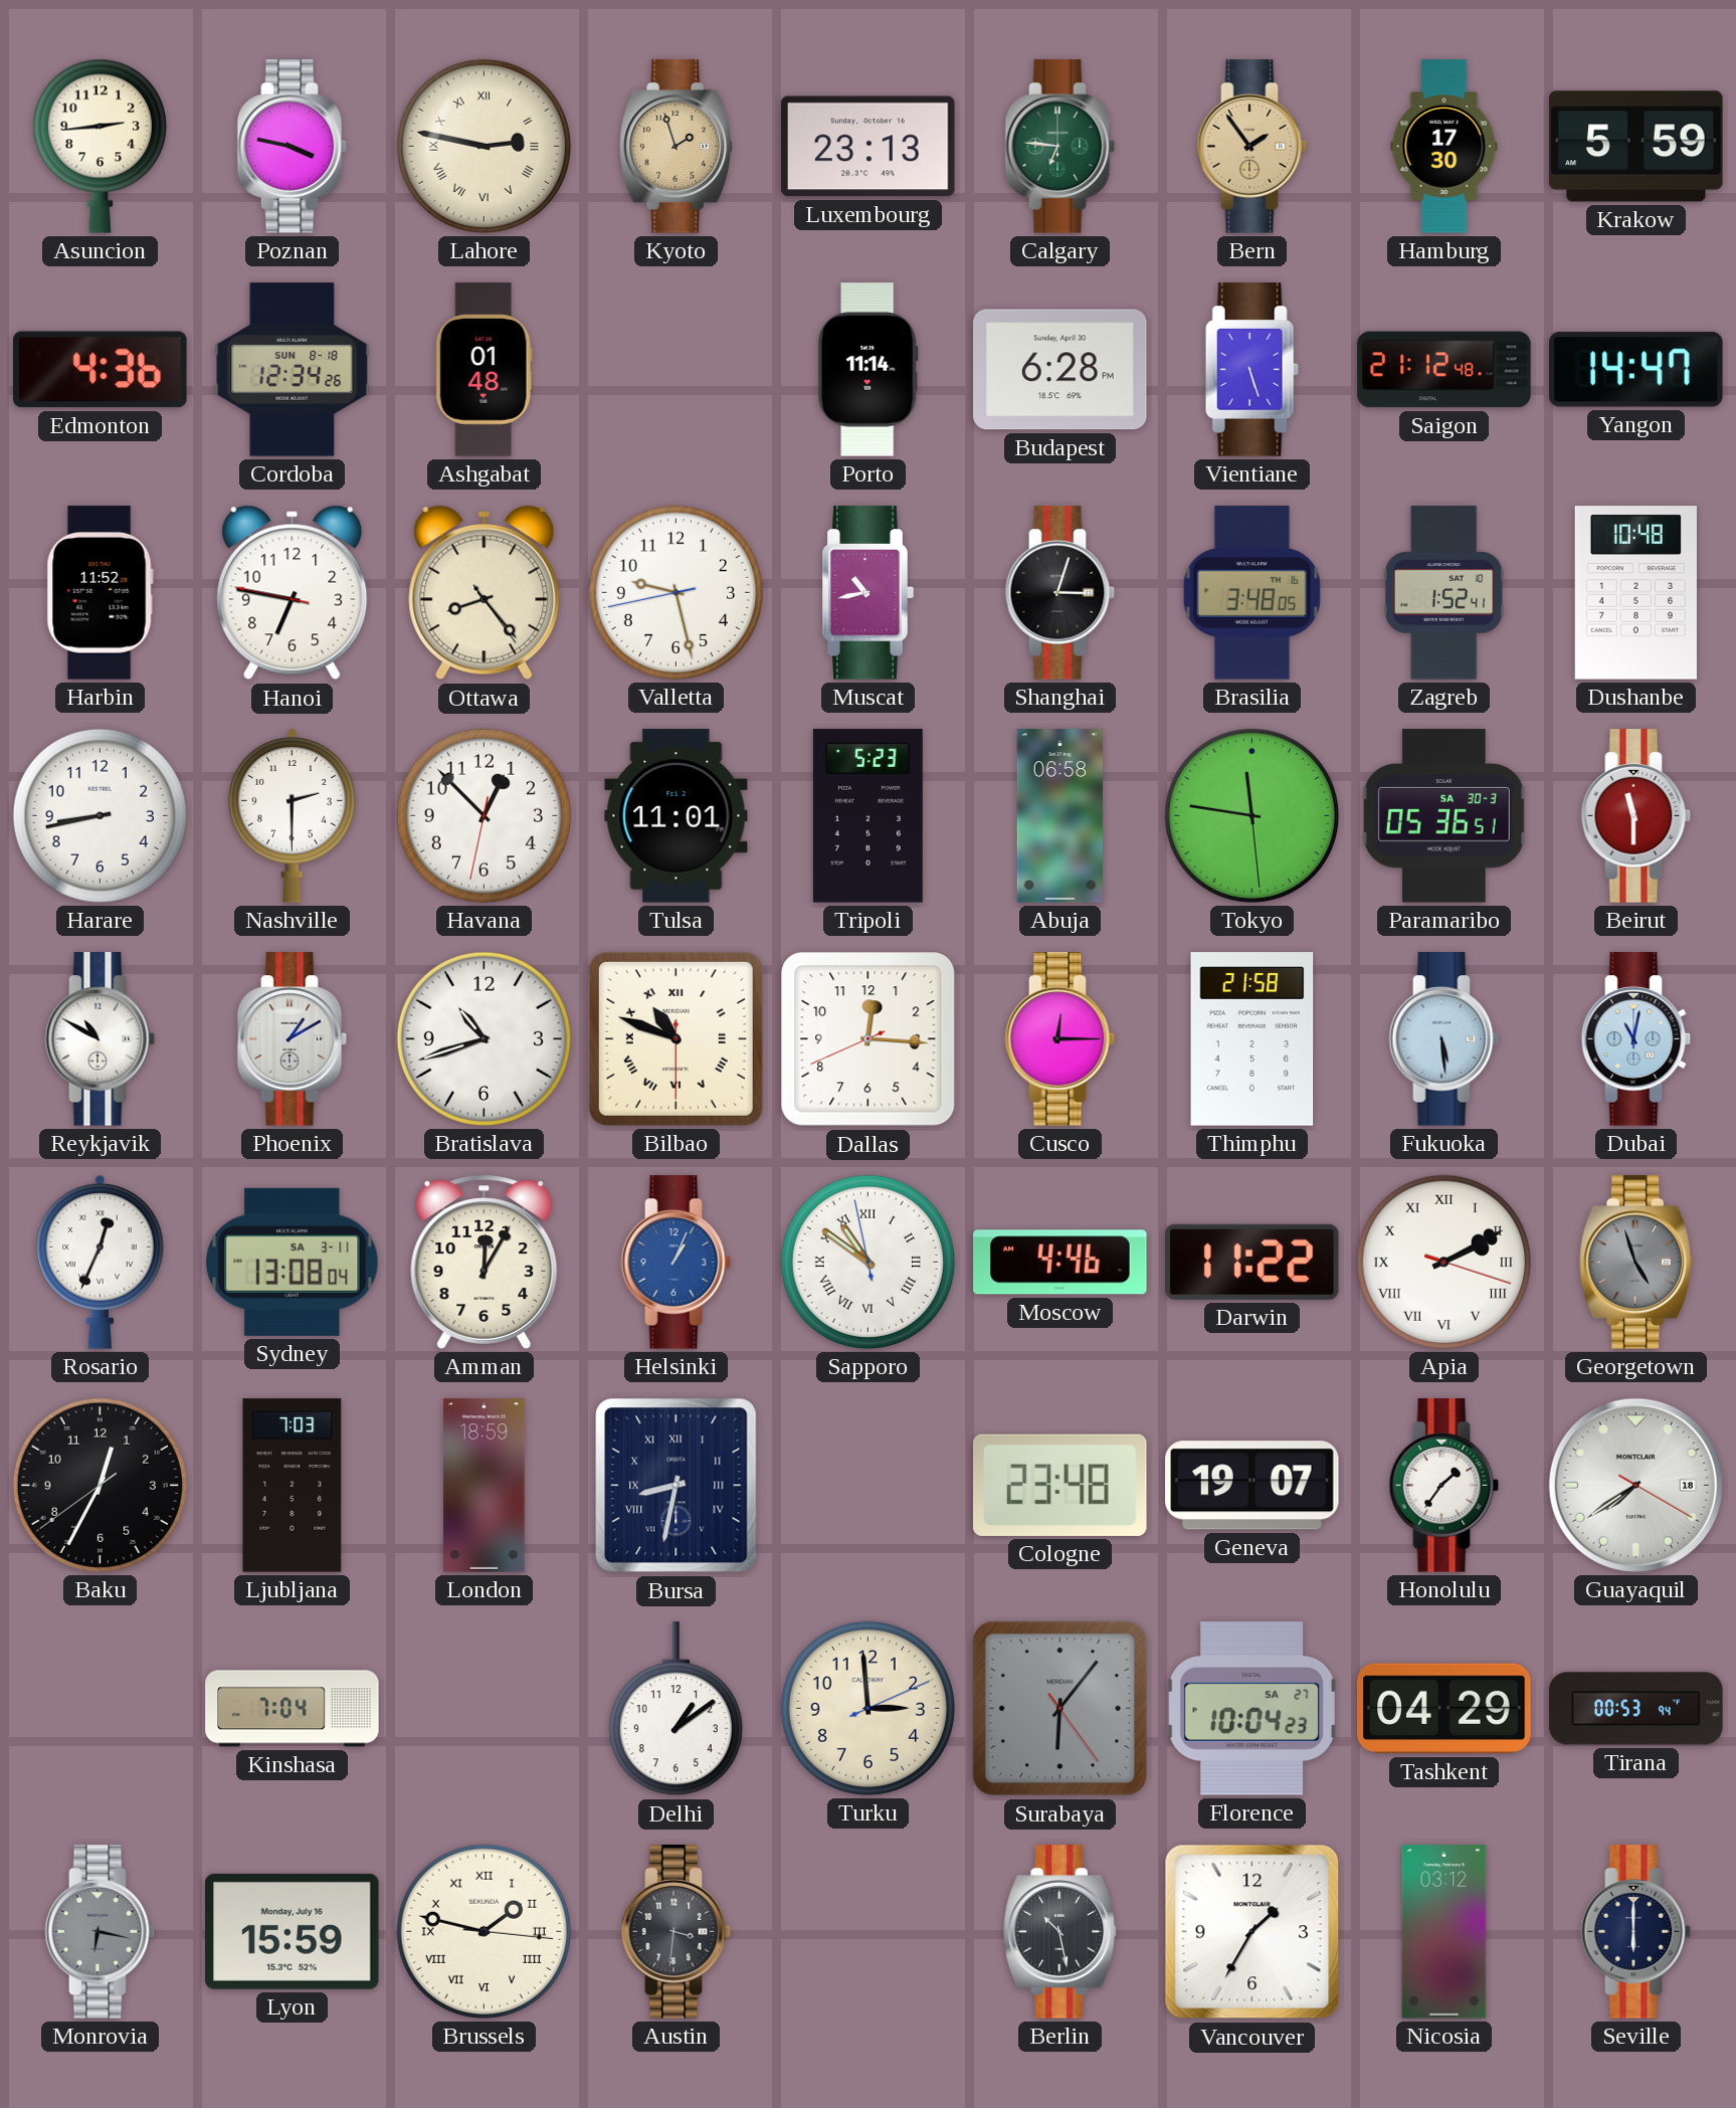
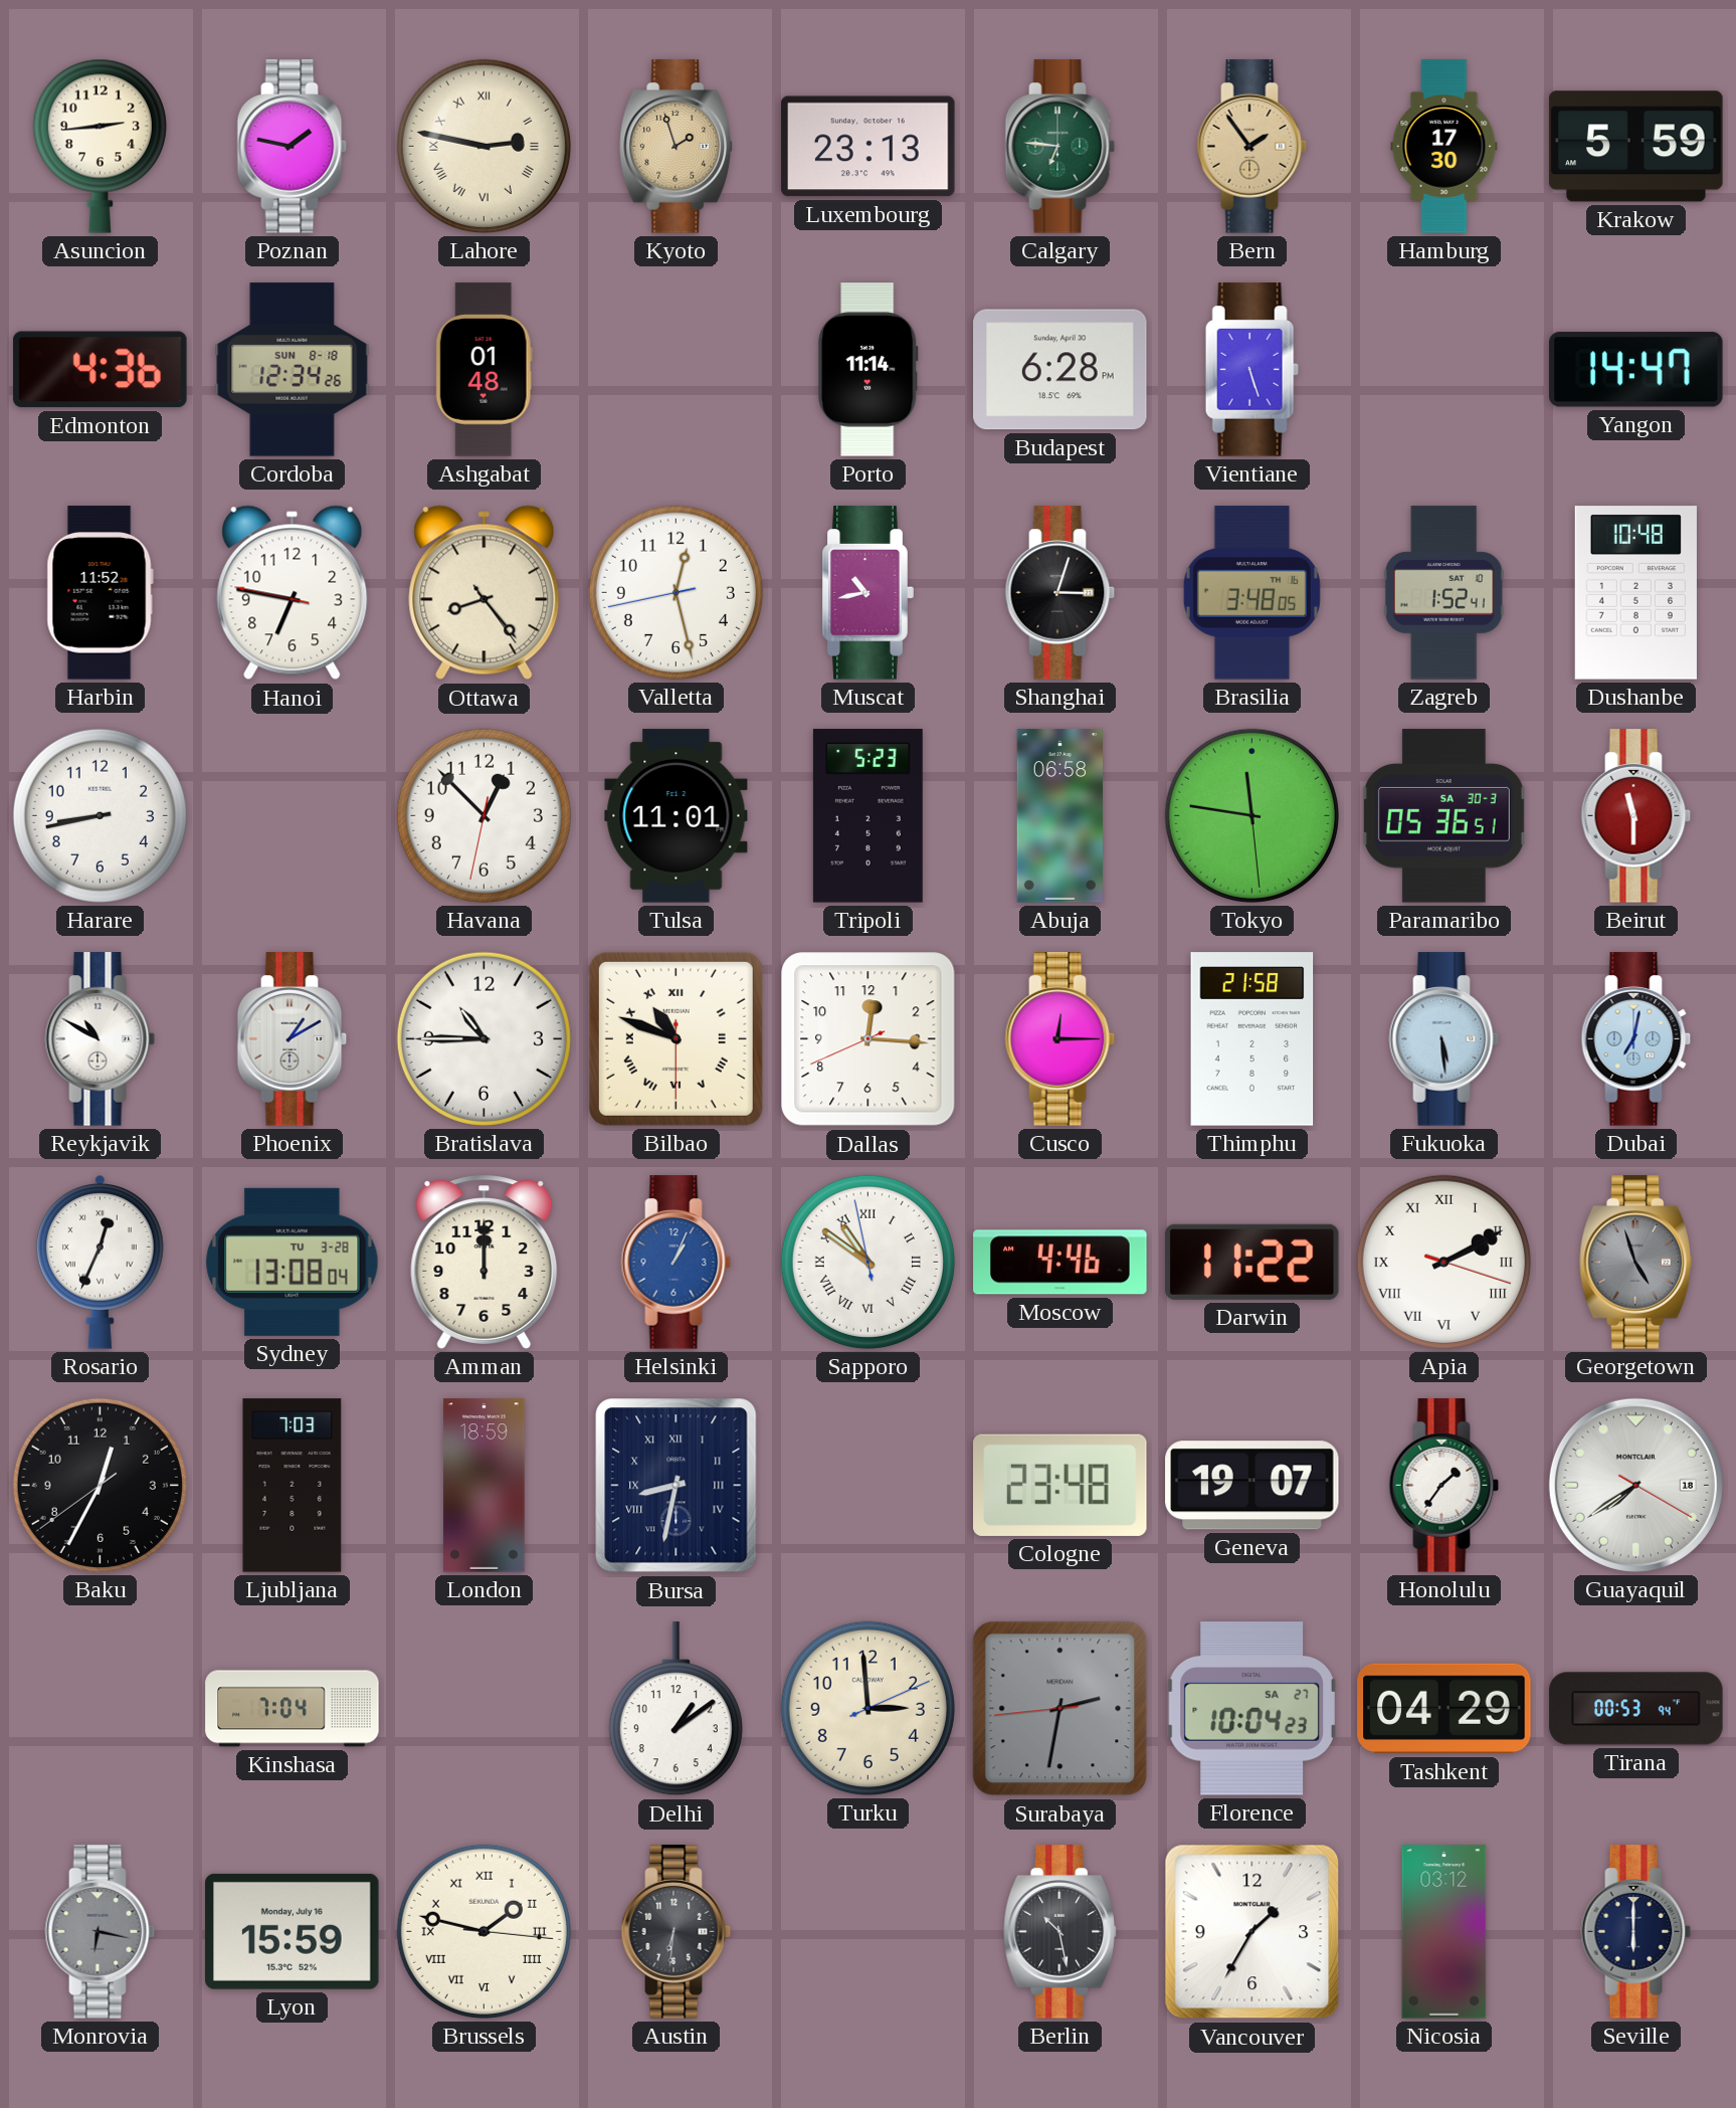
Poznan: 3:47 -> 1:47
Saigon: 21:12 -> none
Valletta: 9:27 -> 12:27
Nashville: 2:30 -> none
Bratislava: 10:42 -> 10:45
Dubai: 11:02 -> 7:02
Sydney date: SA 3-11 -> TU 3-28
Amman: 12:05 -> 12:00
Surabaya: 6:06 -> 2:31
Austin: 3:31 -> 6:31
